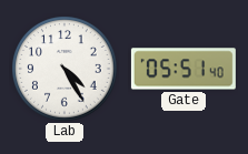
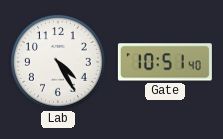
Gate: 05:51 -> 10:51
